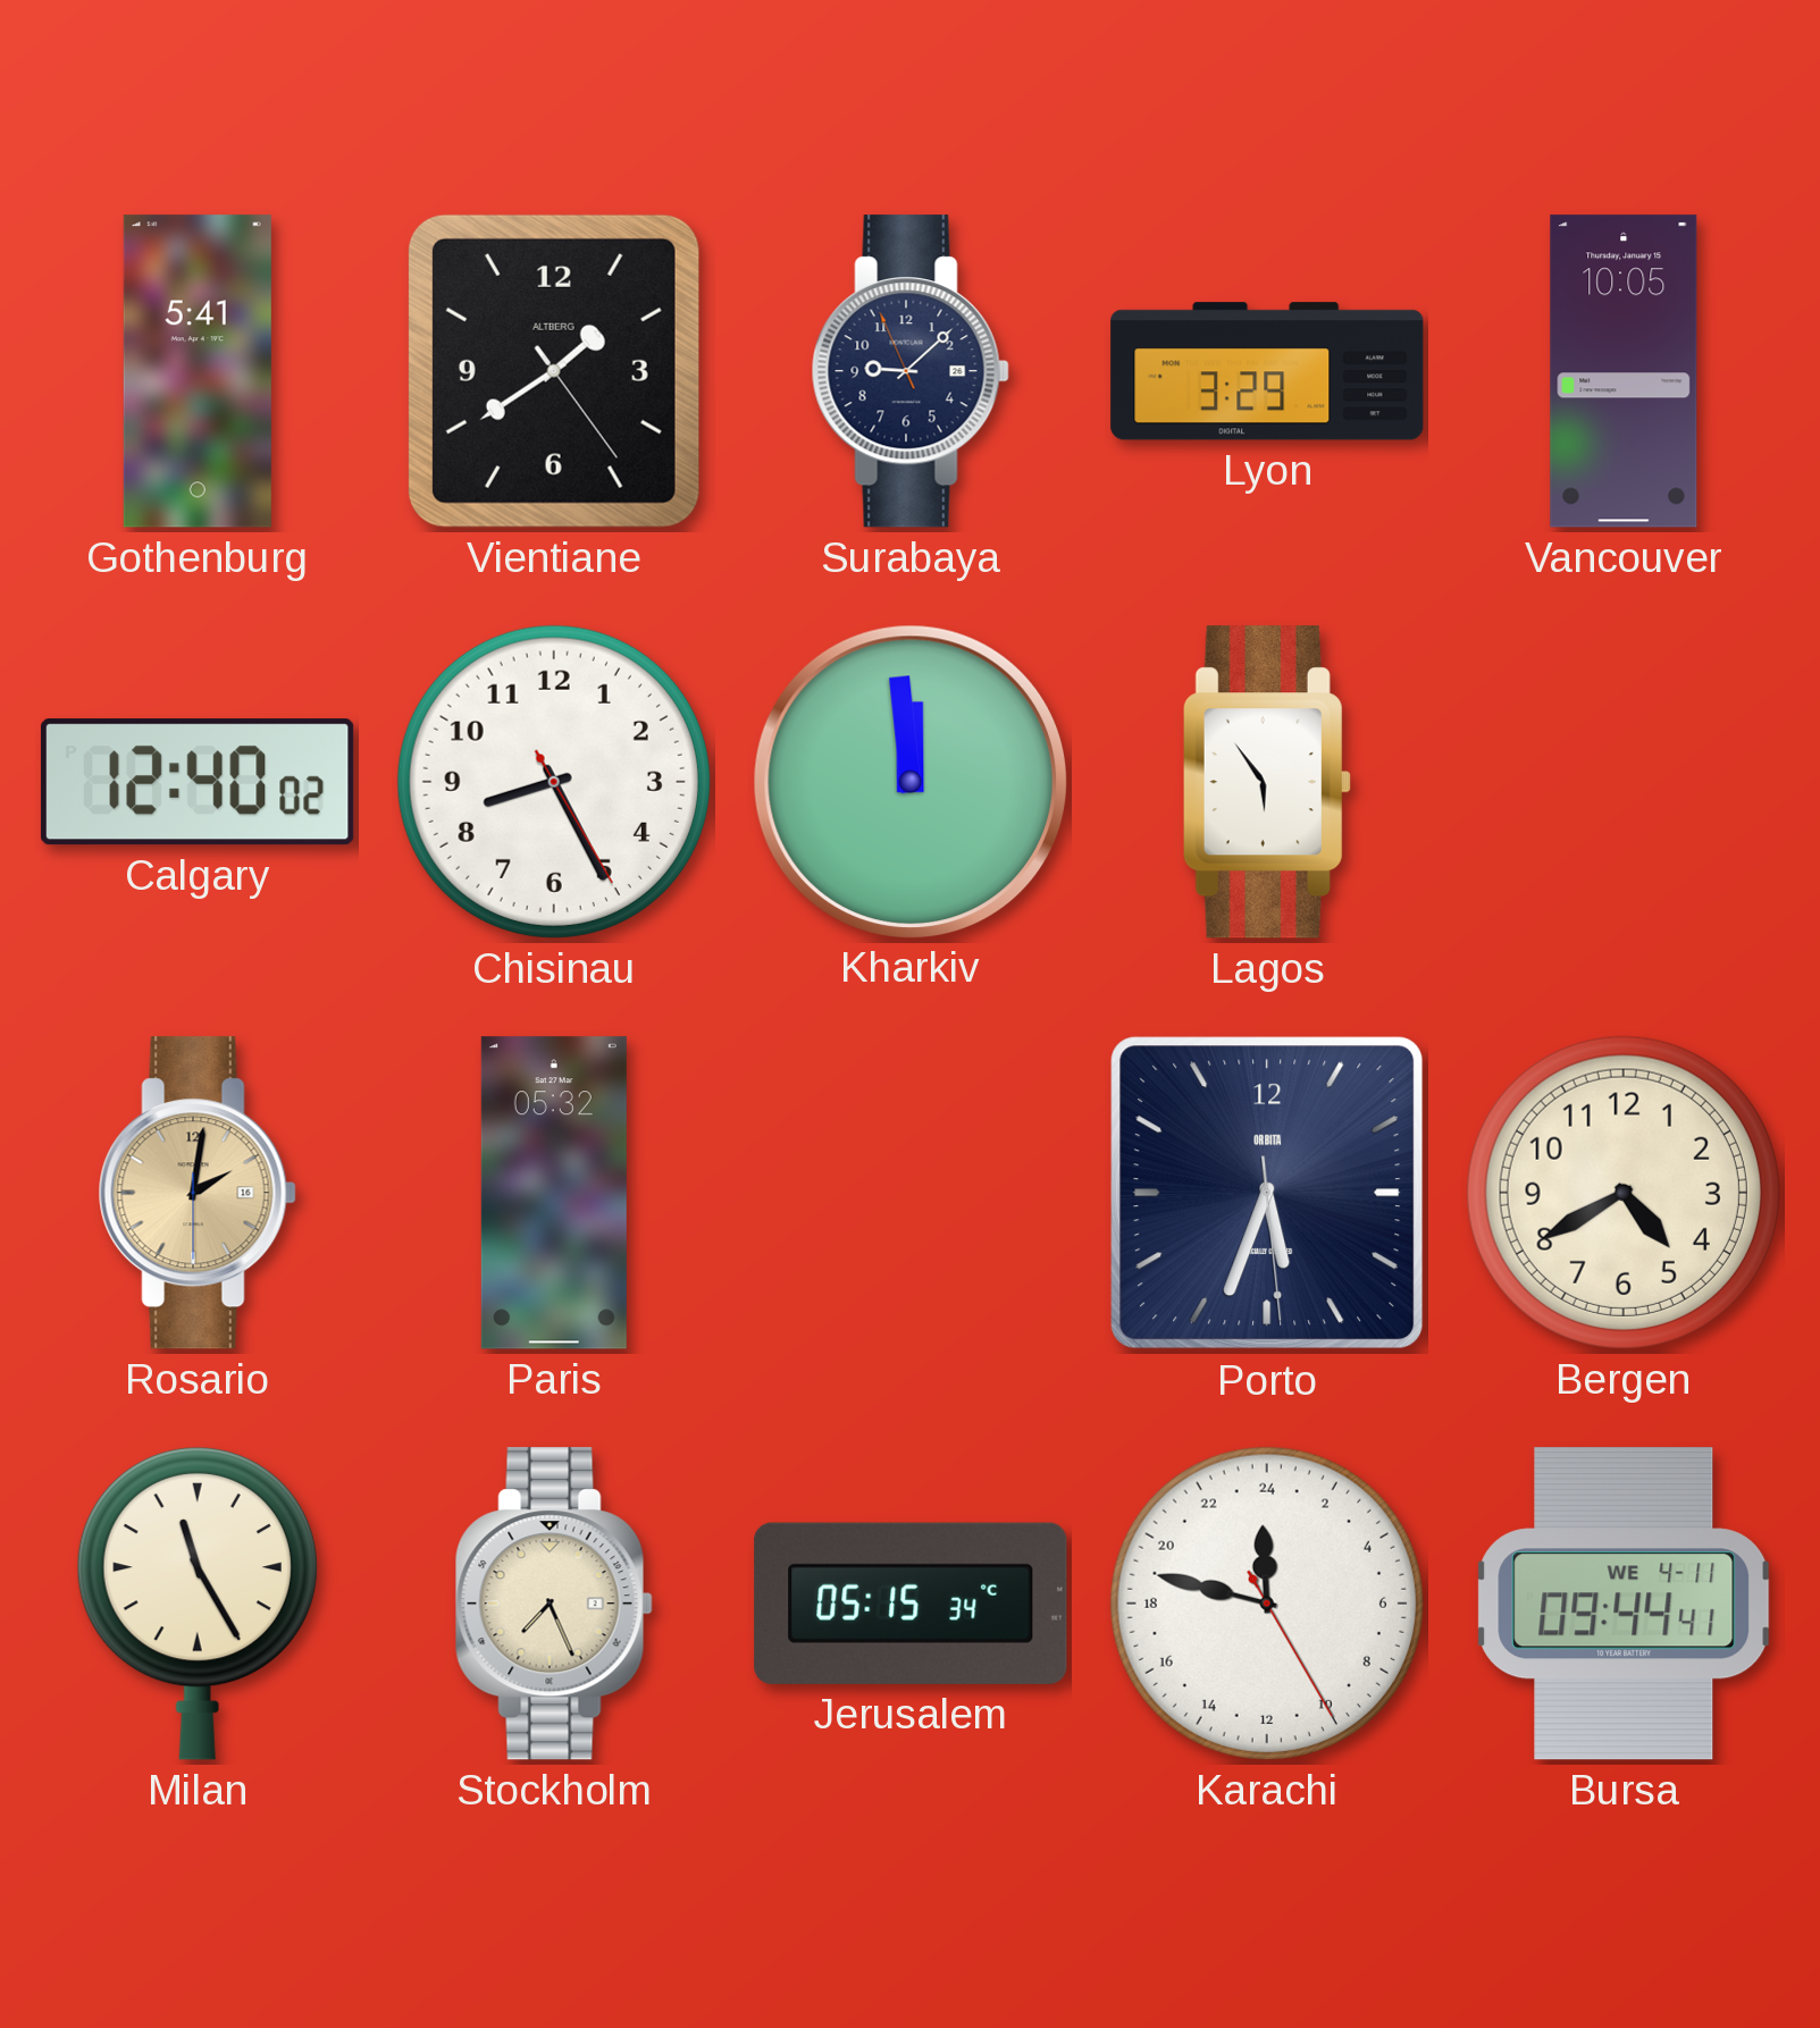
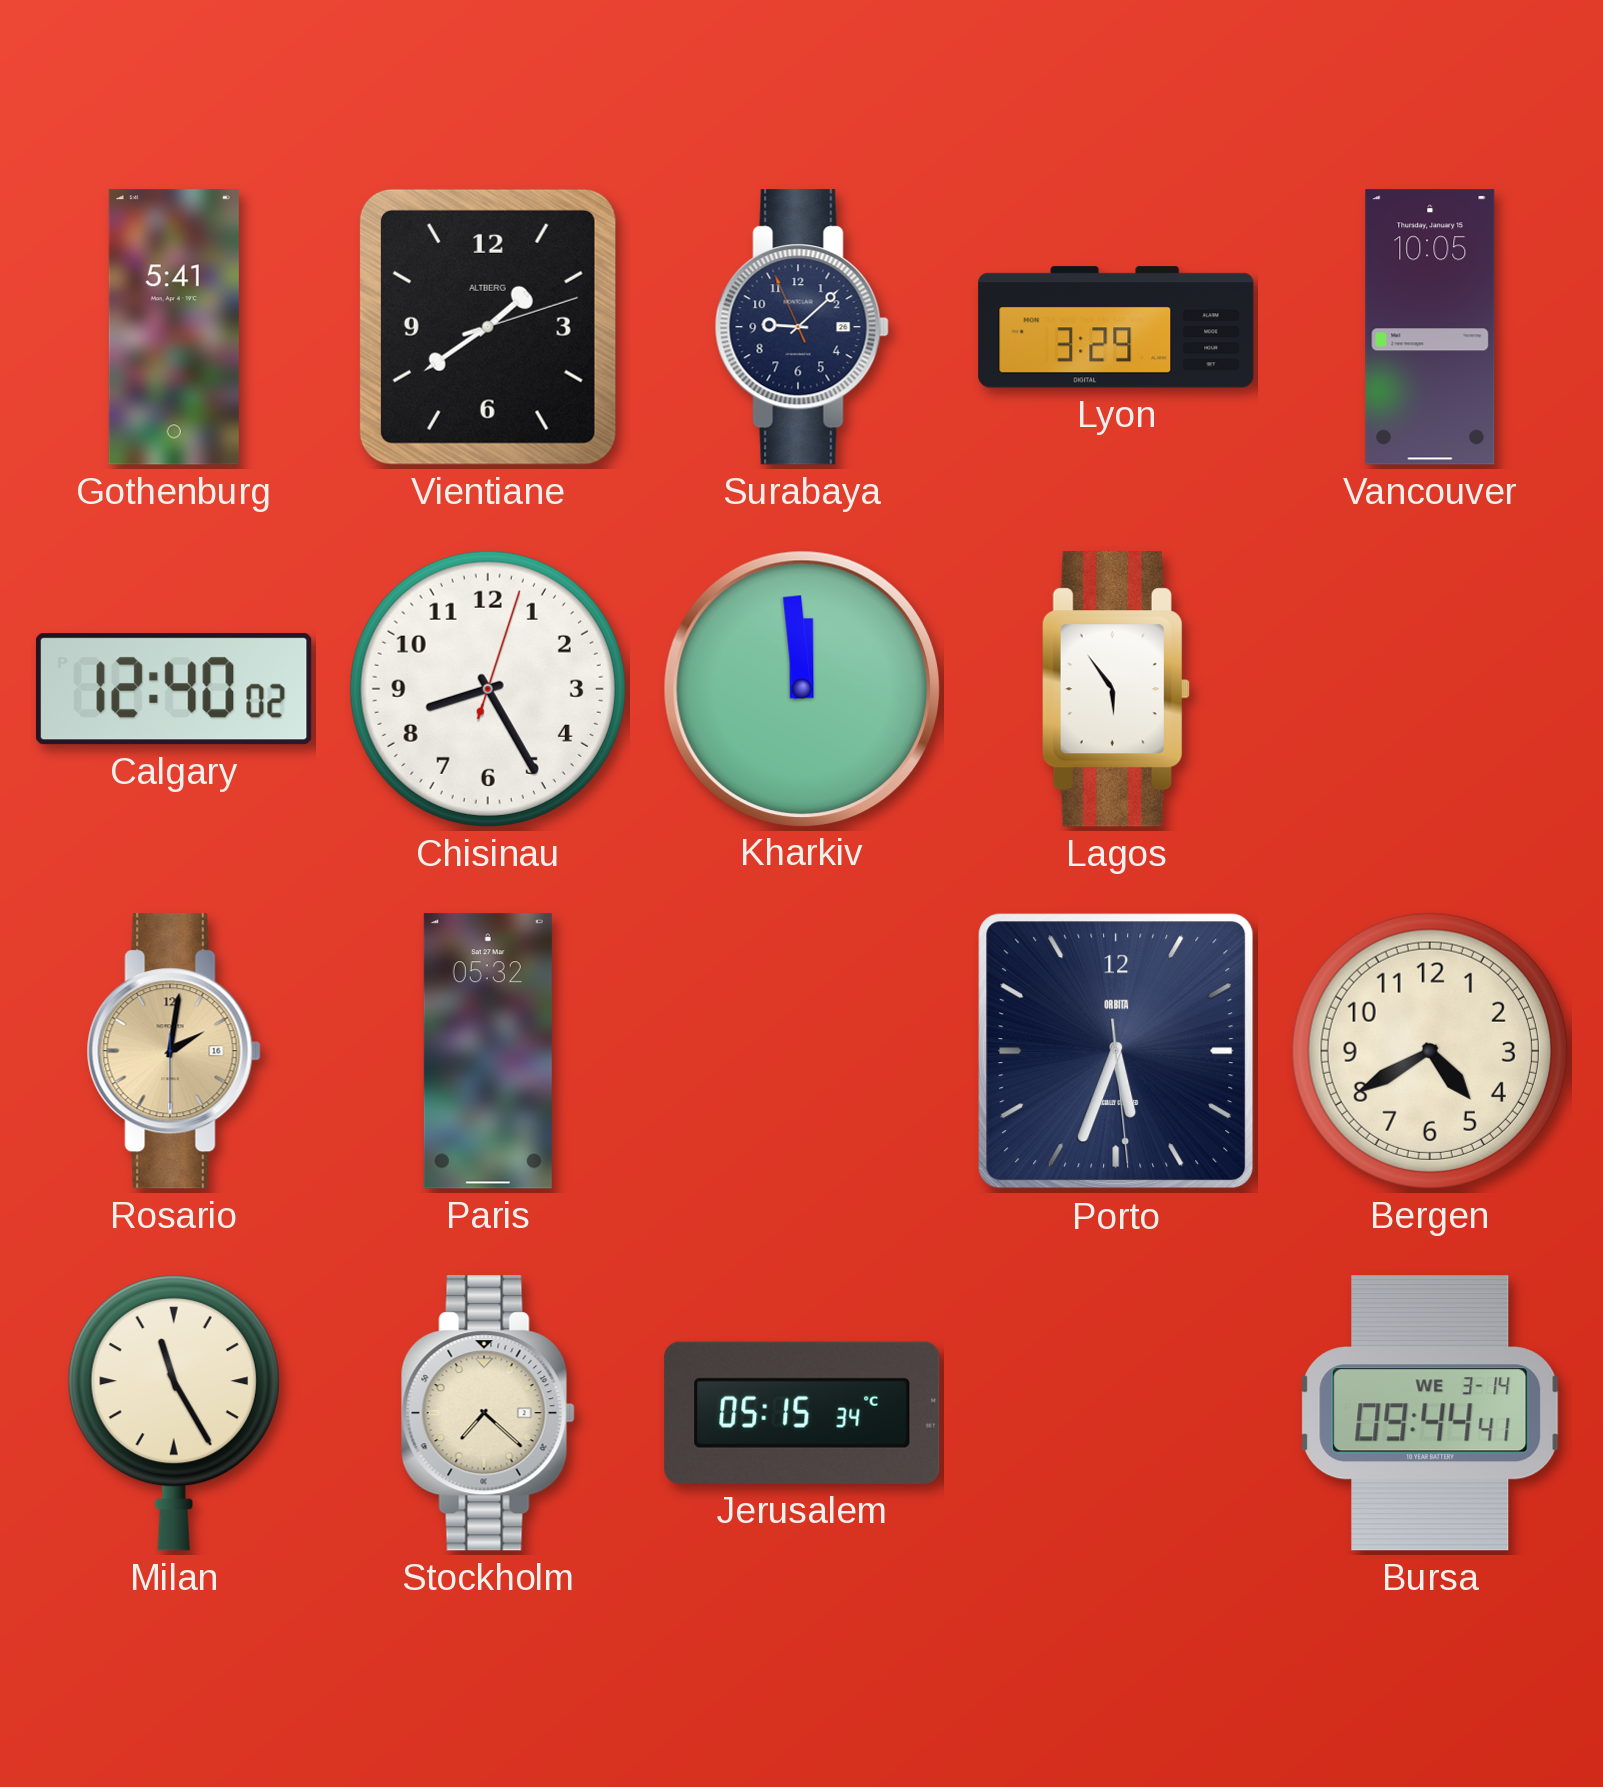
Vientiane: 1:39:24 -> 1:39:12
Chisinau: 8:25:25 -> 8:25:03
Stockholm: 7:26 -> 7:22
Karachi: 23:47 -> none
Bursa date: WE 4-11 -> WE 3-14
